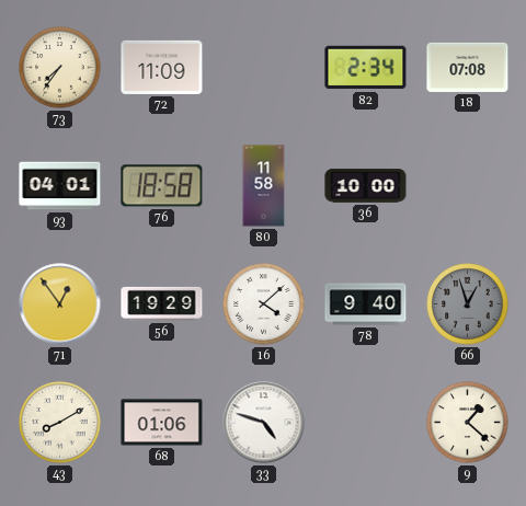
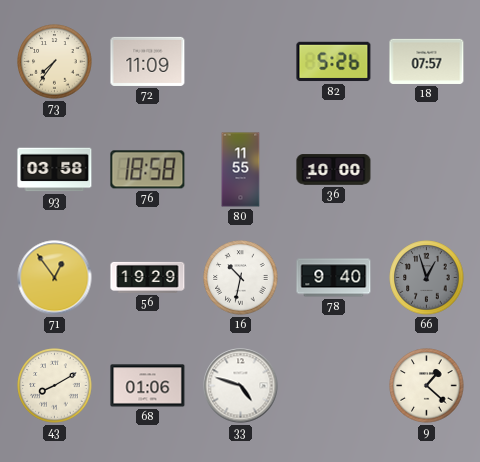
82: 2:34 -> 5:26
18: 07:08 -> 07:57
93: 04:01 -> 03:58
80: 11:58 -> 11:55
16: 4:08 -> 10:32
